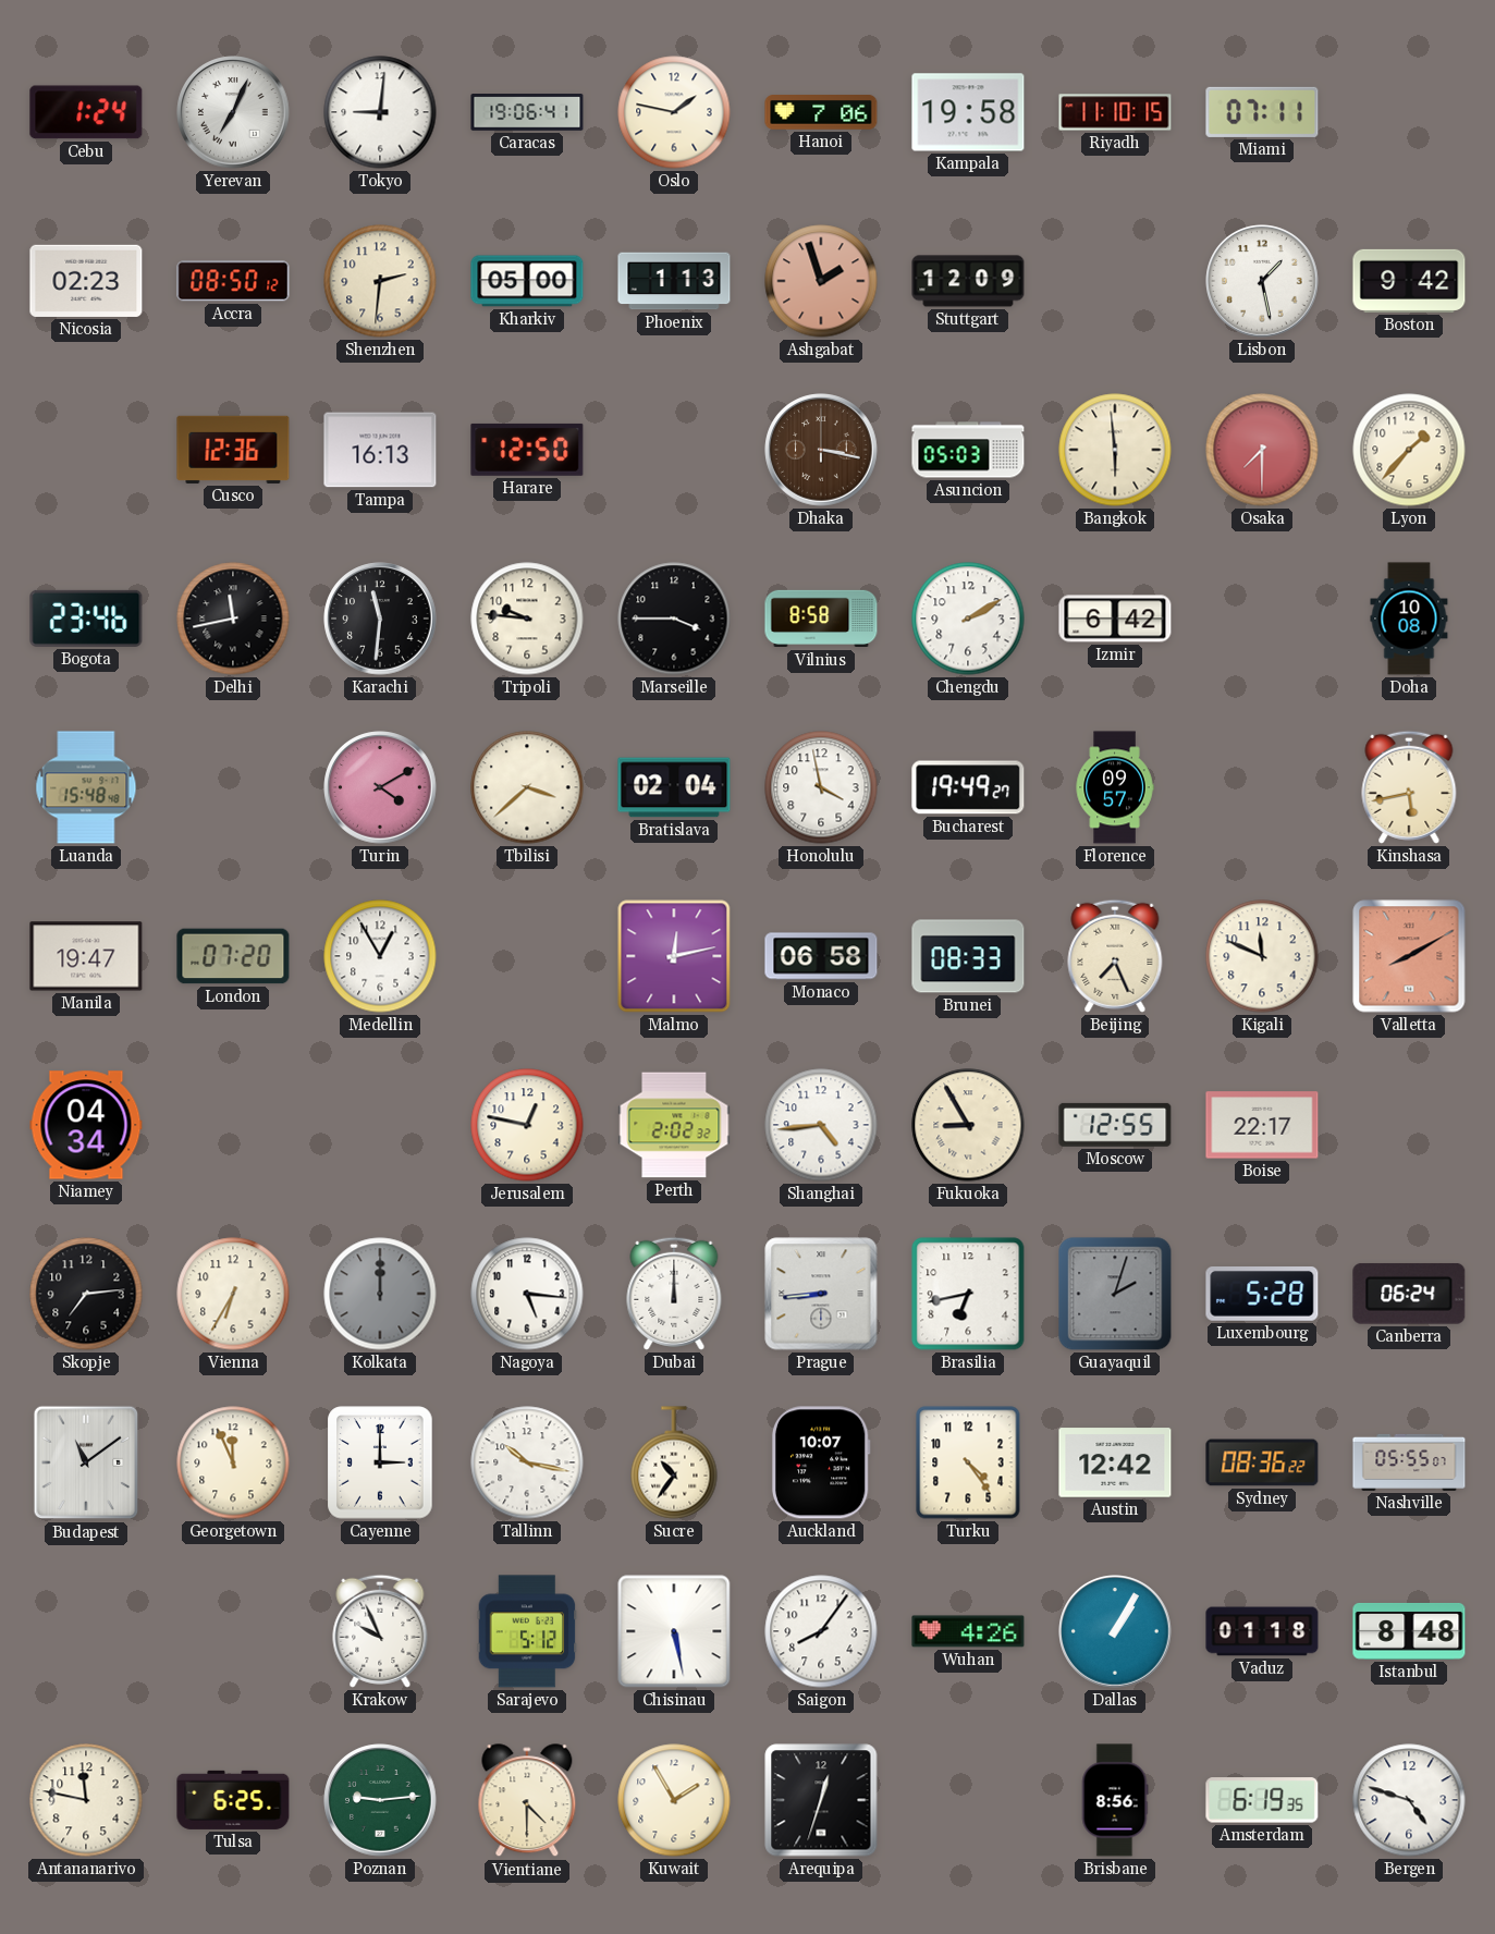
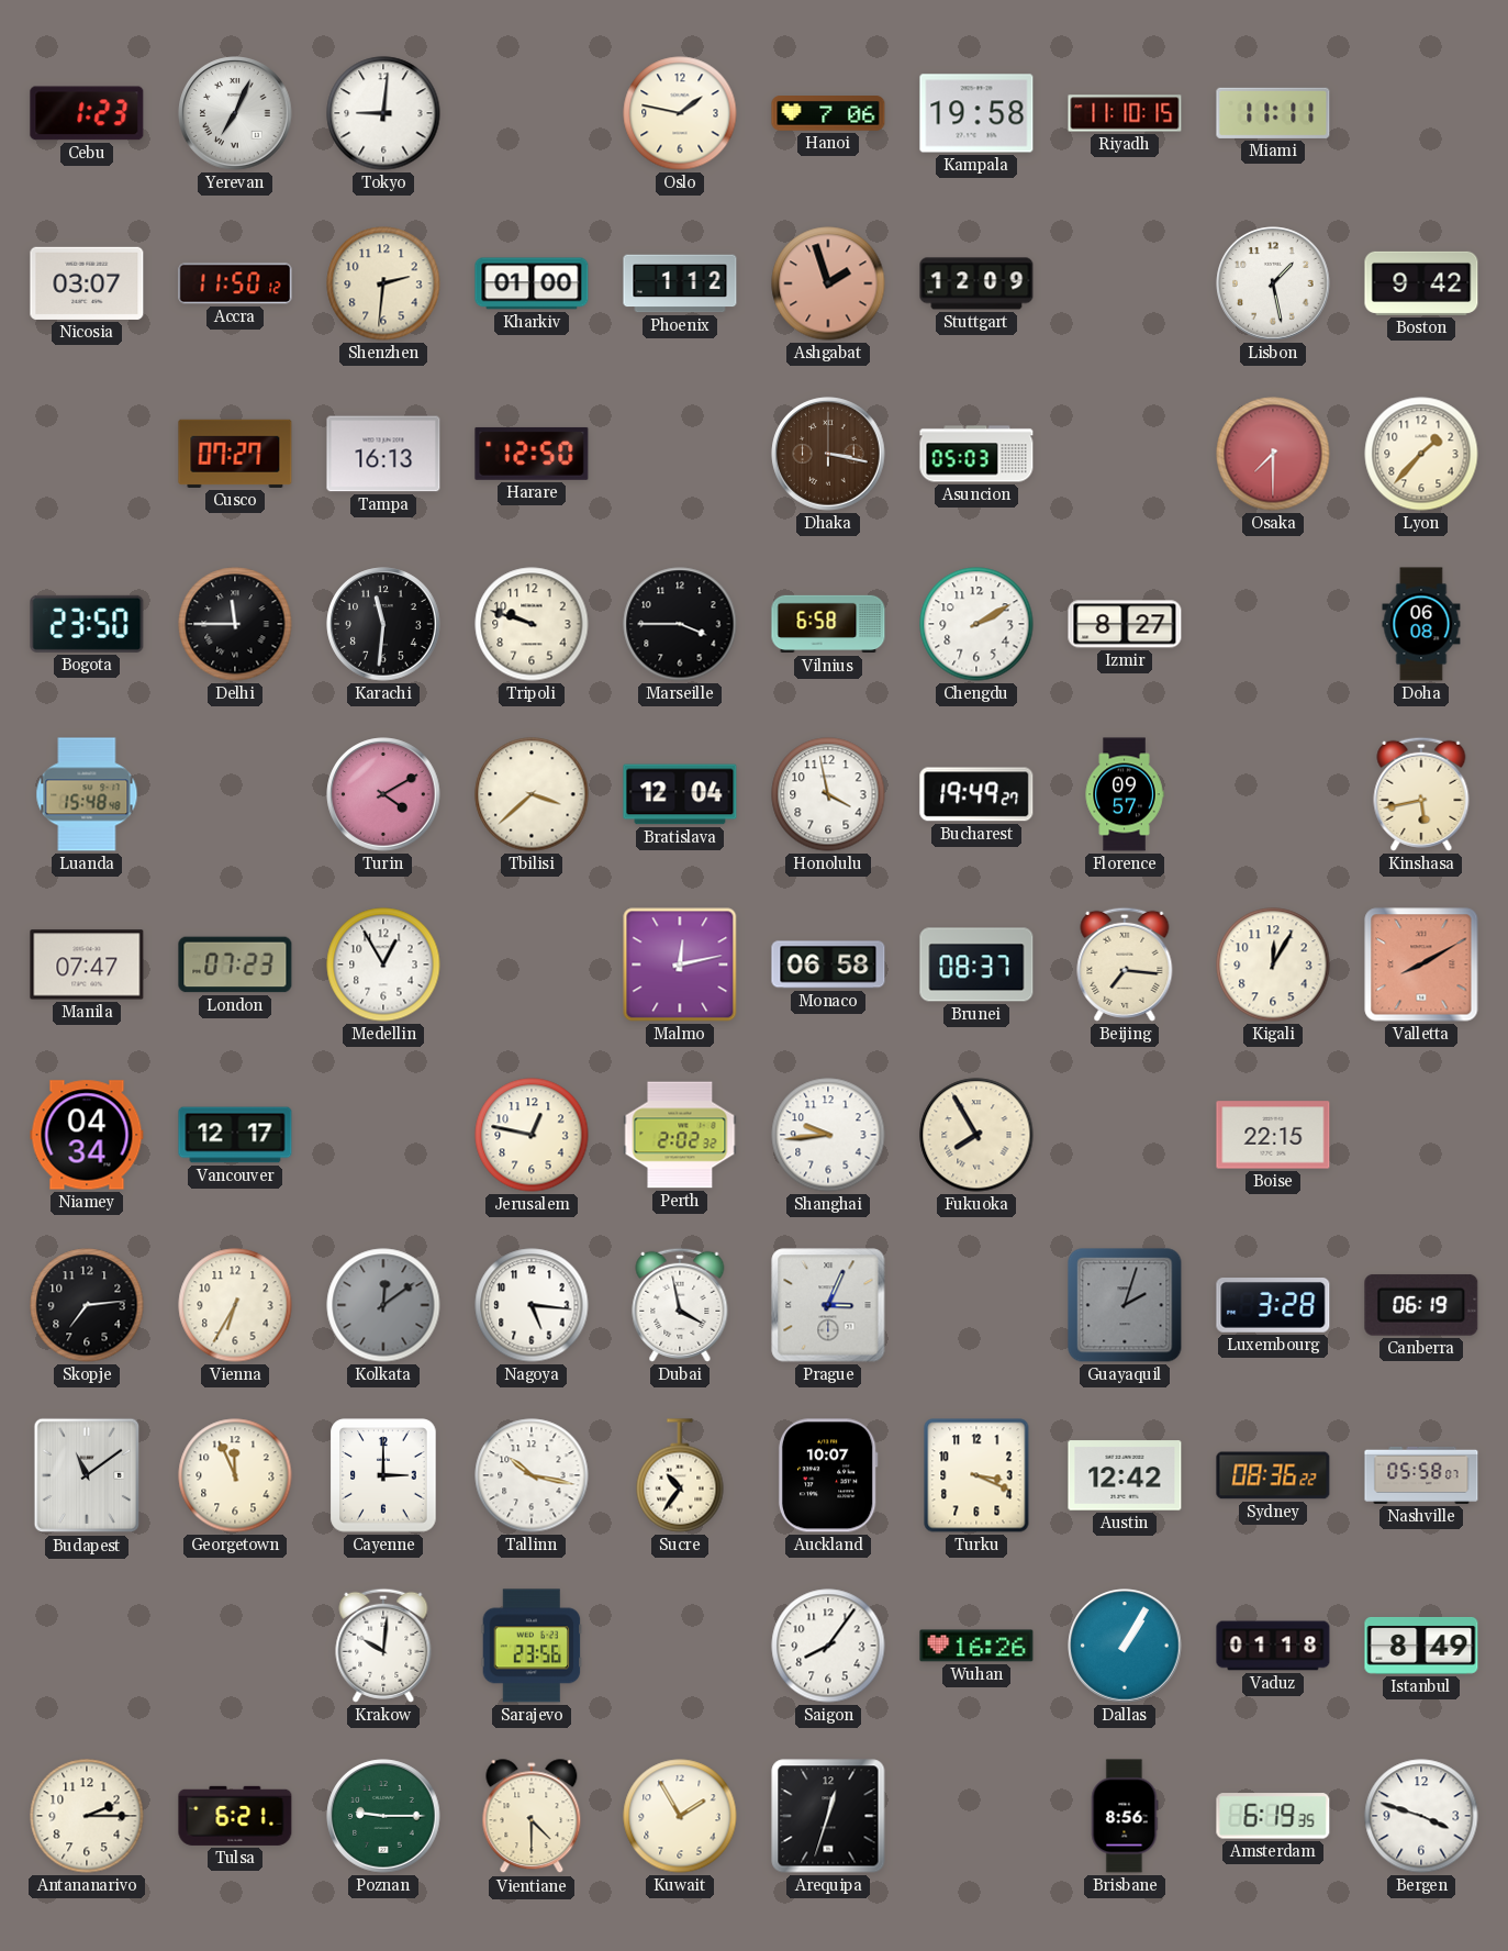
Cebu: 1:24 -> 1:23
Caracas: 19:06 -> none
Miami: 07:11 -> 11:11
Nicosia: 02:23 -> 03:07
Accra: 08:50 -> 11:50
Kharkiv: 05:00 -> 01:00
Phoenix: 1:13 -> 1:12
Cusco: 12:36 -> 07:27
Bangkok: 5:59 -> none
Bogota: 23:46 -> 23:50
Delhi: 11:43 -> 11:45
Tripoli: 9:46 -> 9:48
Vilnius: 8:58 -> 6:58
Izmir: 6:42 -> 8:27
Doha: 10:08 -> 06:08
Bratislava: 02:04 -> 12:04
Manila: 19:47 -> 07:47
London: 07:20 -> 07:23
Brunei: 08:33 -> 08:37
Beijing: 7:26 -> 7:16
Kigali: 11:49 -> 12:05
Vancouver: none -> 12:17
Shanghai: 4:44 -> 9:44
Fukuoka: 8:55 -> 7:55
Moscow: 12:55 -> none
Boise: 22:17 -> 22:15
Kolkata: 12:00 -> 12:09
Dubai: 12:00 -> 3:58
Prague: 8:44 -> 3:04
Brasilia: 6:43 -> none
Luxembourg: 5:28 -> 3:28
Canberra: 06:24 -> 06:19
Turku: 4:24 -> 3:19
Nashville: 05:55 -> 05:58
Krakow: 9:56 -> 10:01
Sarajevo: 5:12 -> 23:56
Chisinau: 5:28 -> none
Wuhan: 4:26 -> 16:26
Istanbul: 8:48 -> 8:49
Antananarivo: 11:47 -> 2:15
Tulsa: 6:25 -> 6:21
Poznan: 9:14 -> 9:15
Bergen: 4:48 -> 3:48
